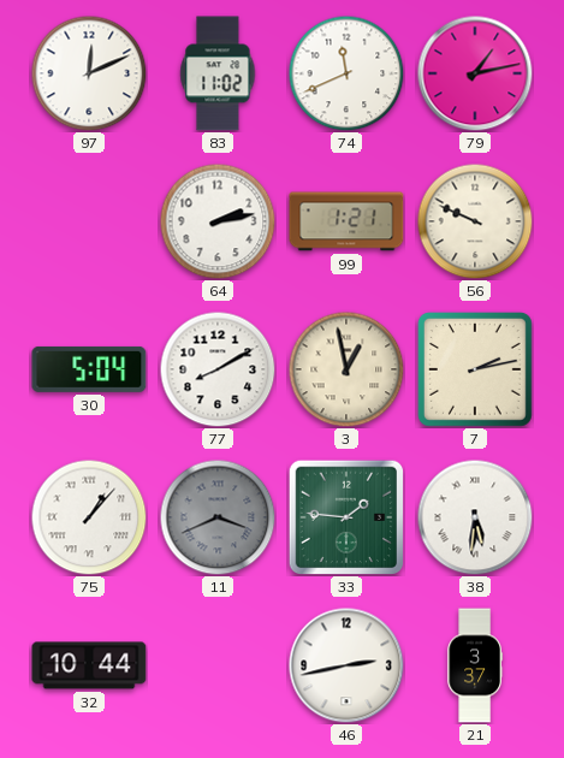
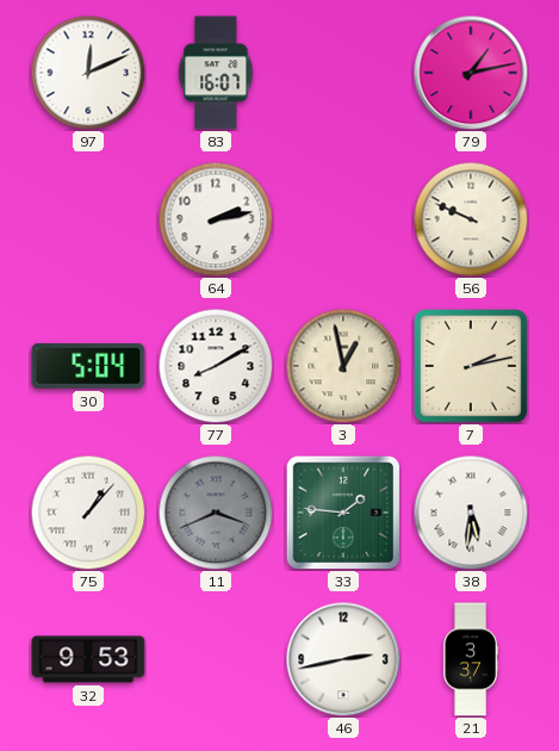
83: 11:02 -> 16:07
74: 11:41 -> none
99: 1:21 -> none
32: 10:44 -> 9:53
